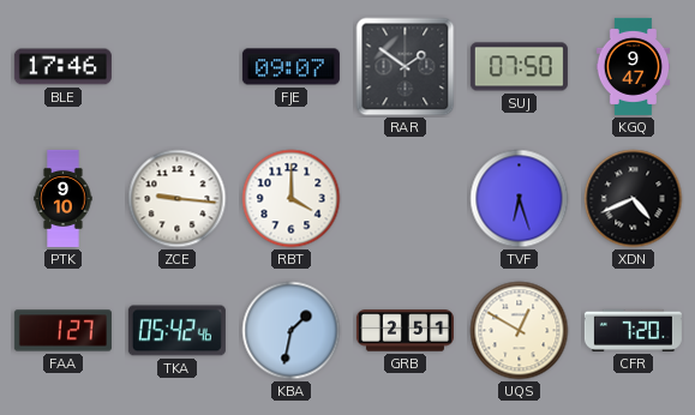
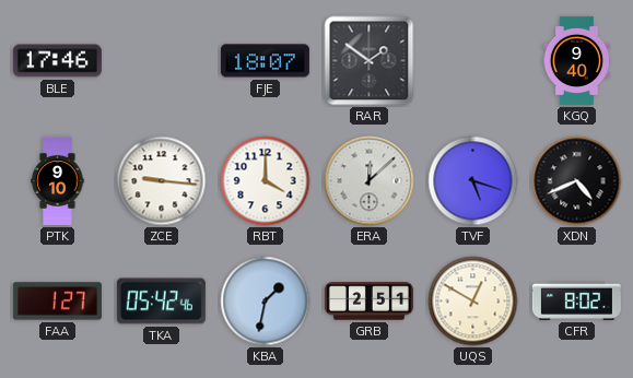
FJE: 09:07 -> 18:07
SUJ: 07:50 -> none
KGQ: 9:47 -> 9:40
ERA: none -> 12:08
TVF: 6:27 -> 5:18
CFR: 7:20 -> 8:02
